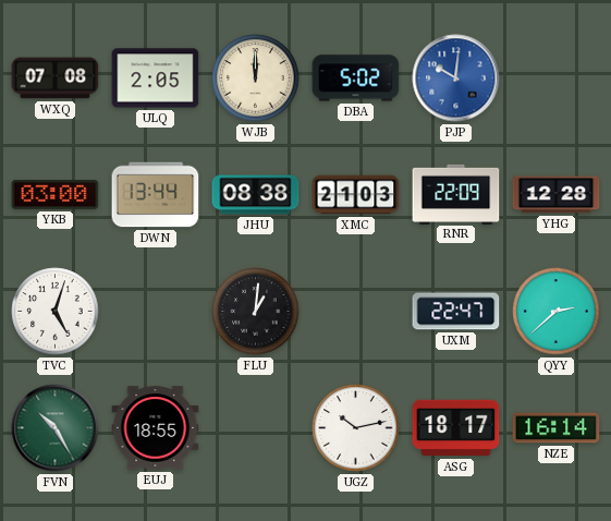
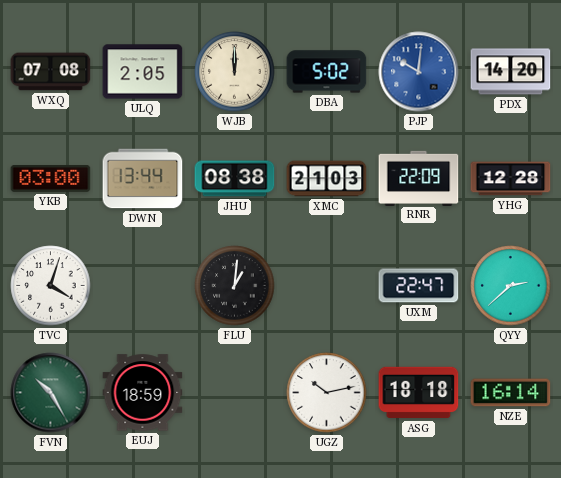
PDX: none -> 14:20
TVC: 5:03 -> 4:03
EUJ: 18:55 -> 18:59
ASG: 18:17 -> 18:18
